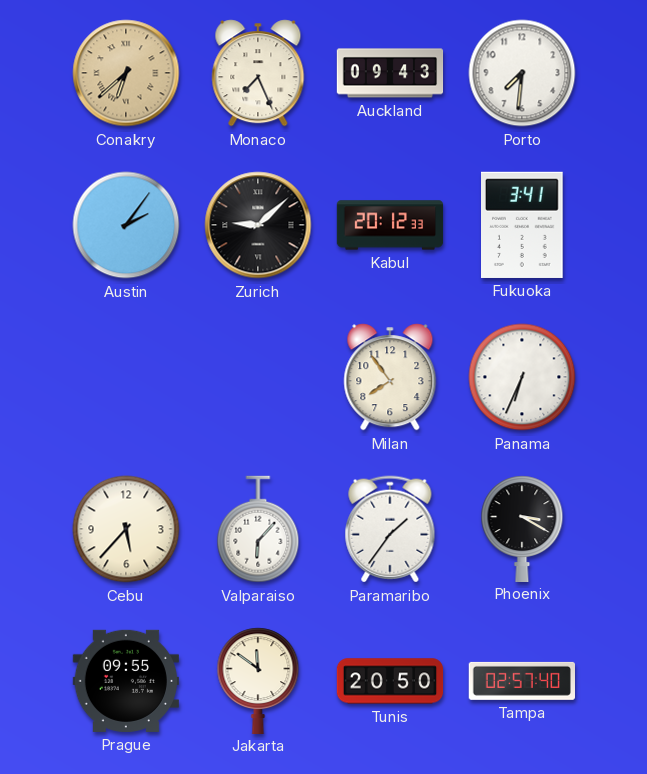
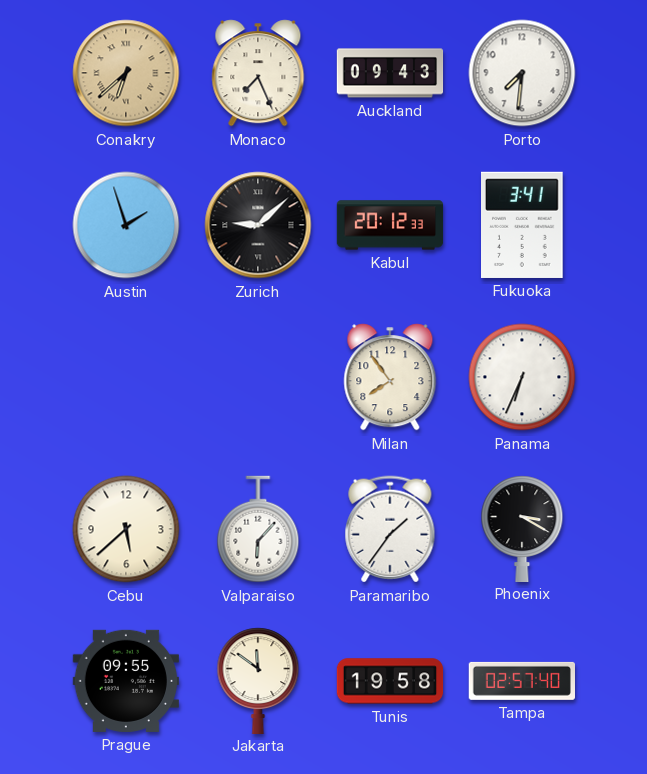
Austin: 2:06 -> 1:57
Cebu: 5:37 -> 5:38
Tunis: 20:50 -> 19:58
